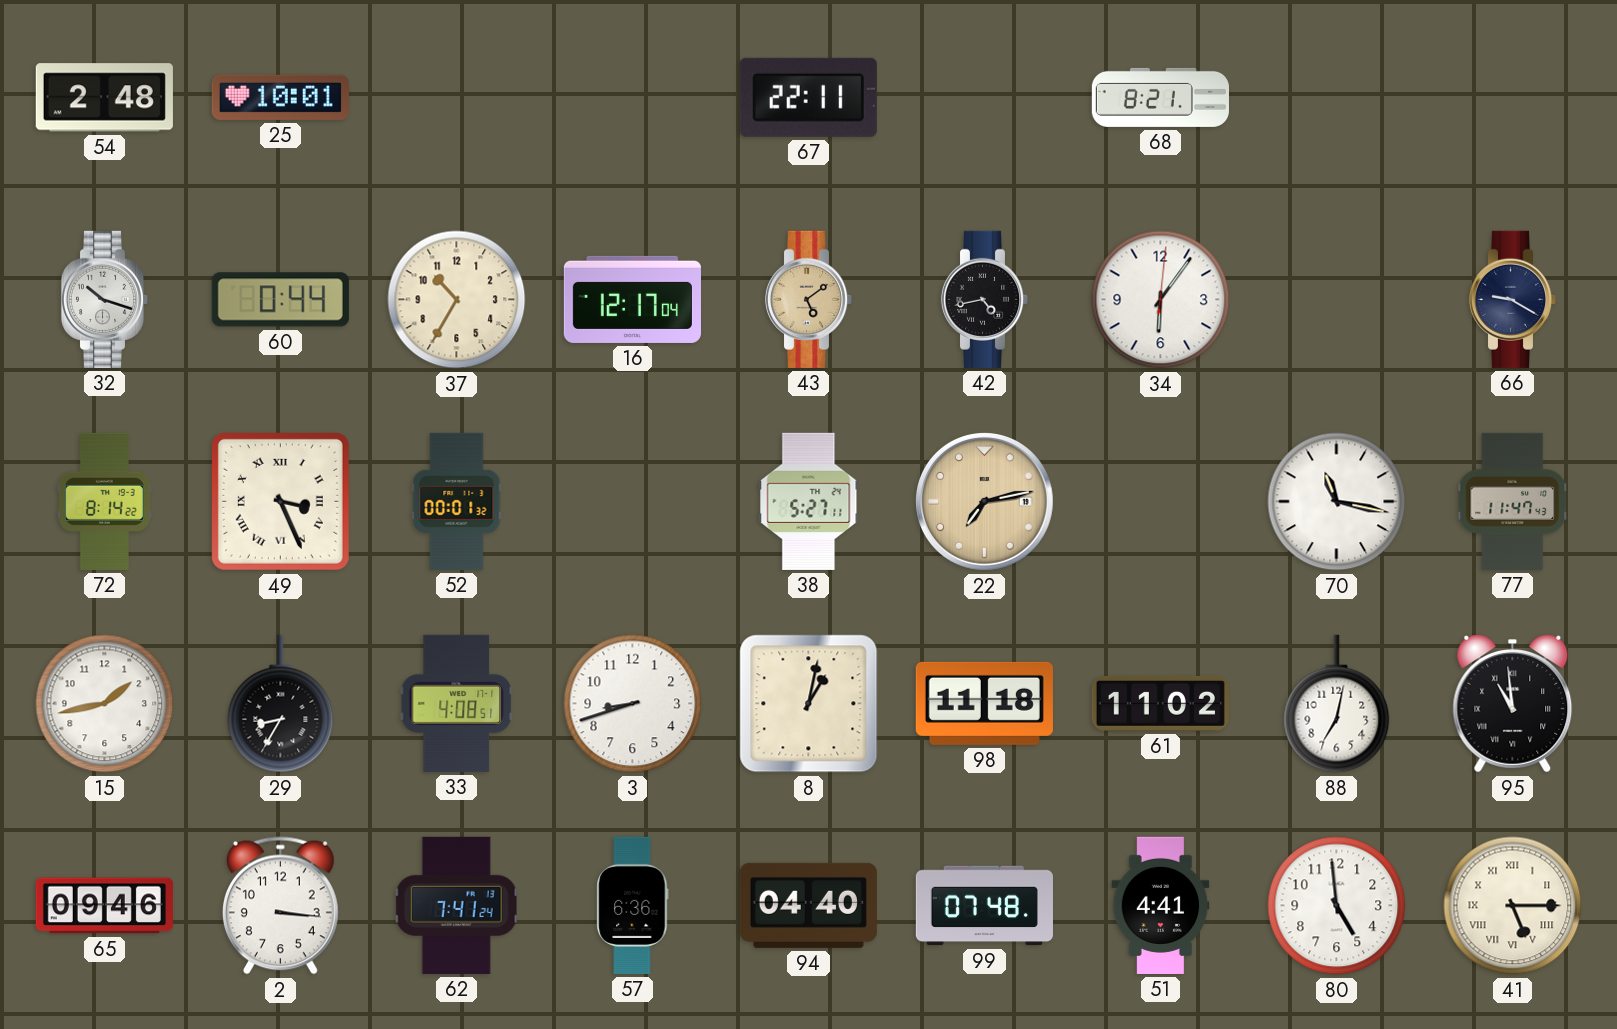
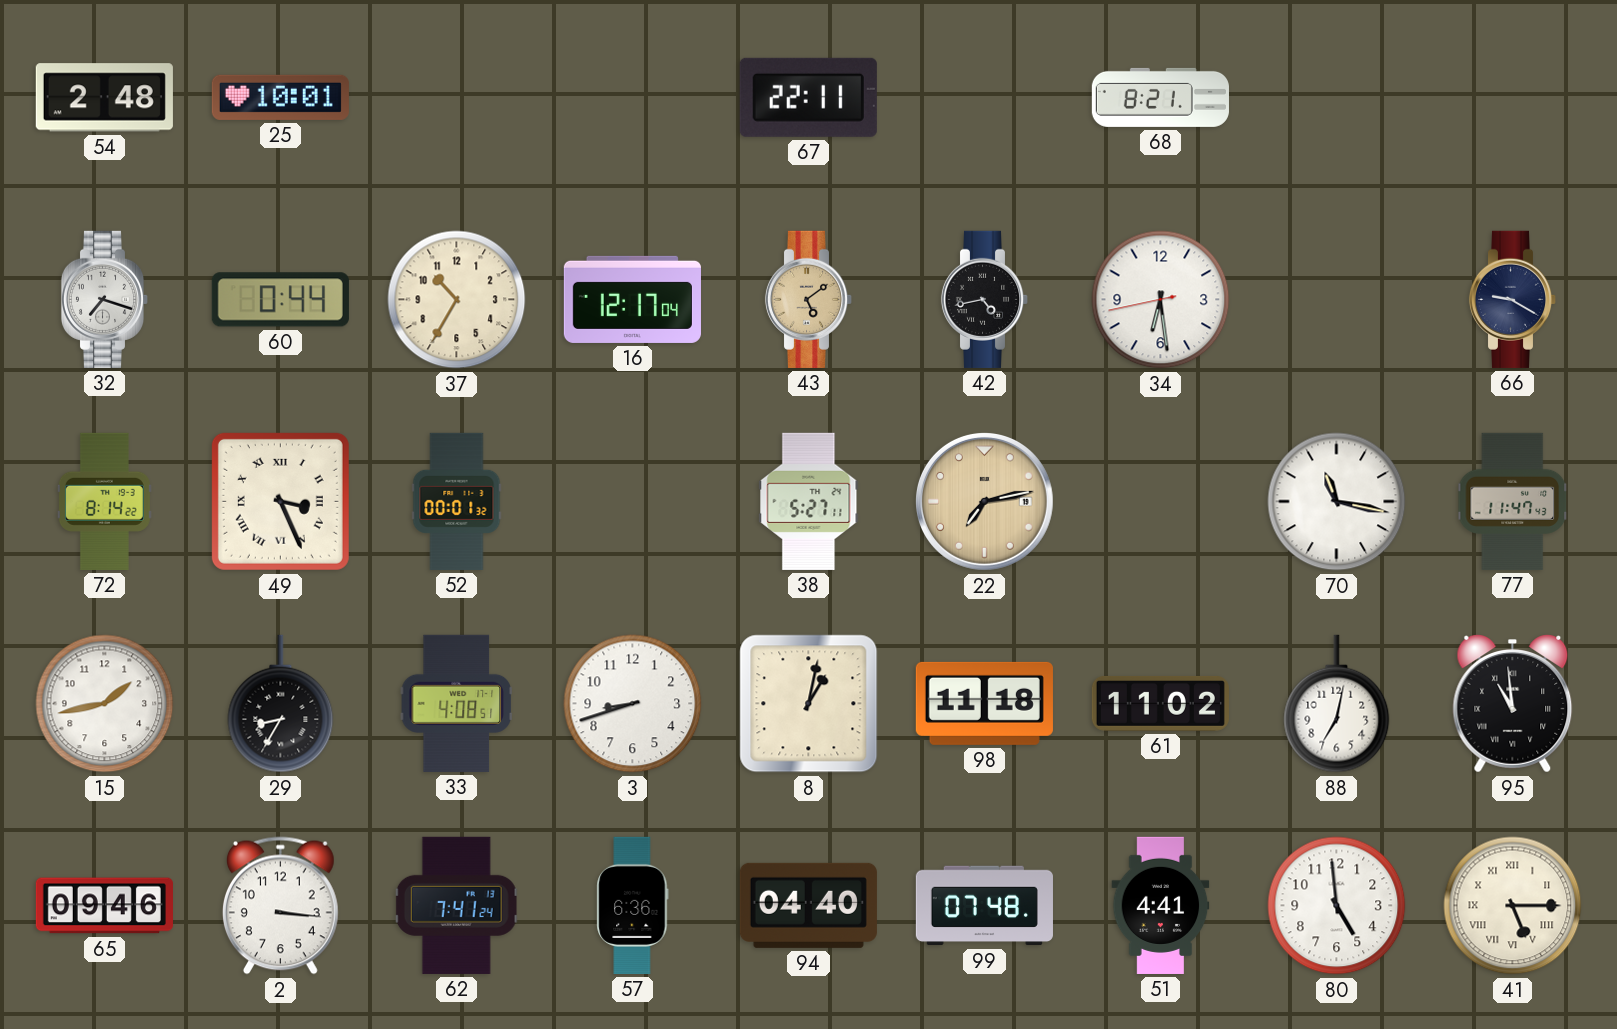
32: 10:18 -> 7:18
34: 6:06 -> 6:28
